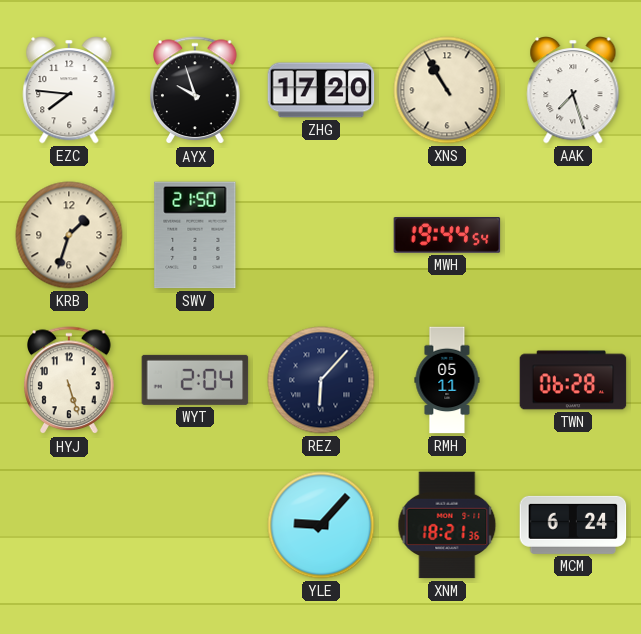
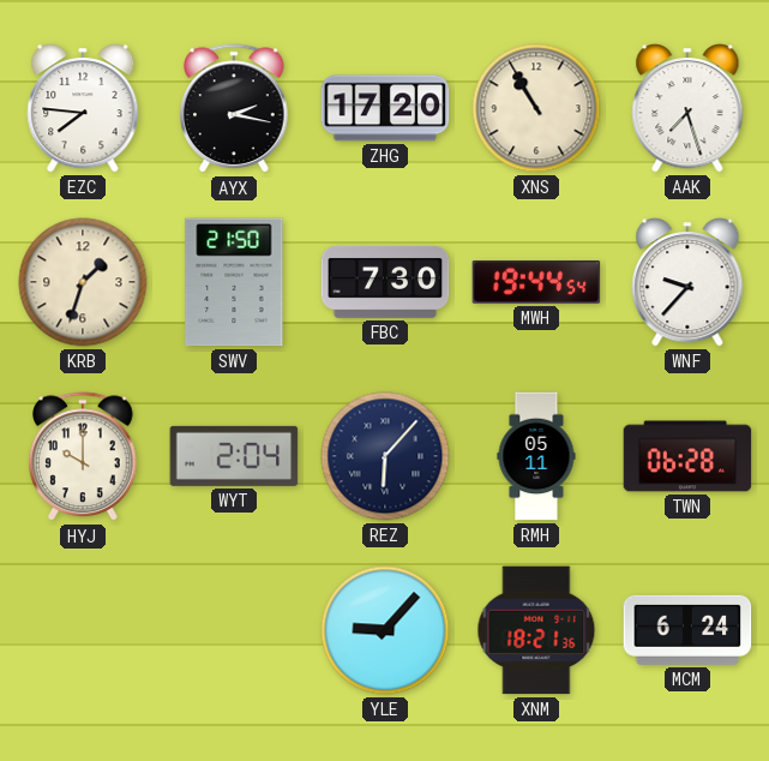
AYX: 9:57 -> 2:17
FBC: none -> 7:30
WNF: none -> 9:37
HYJ: 5:27 -> 10:00
